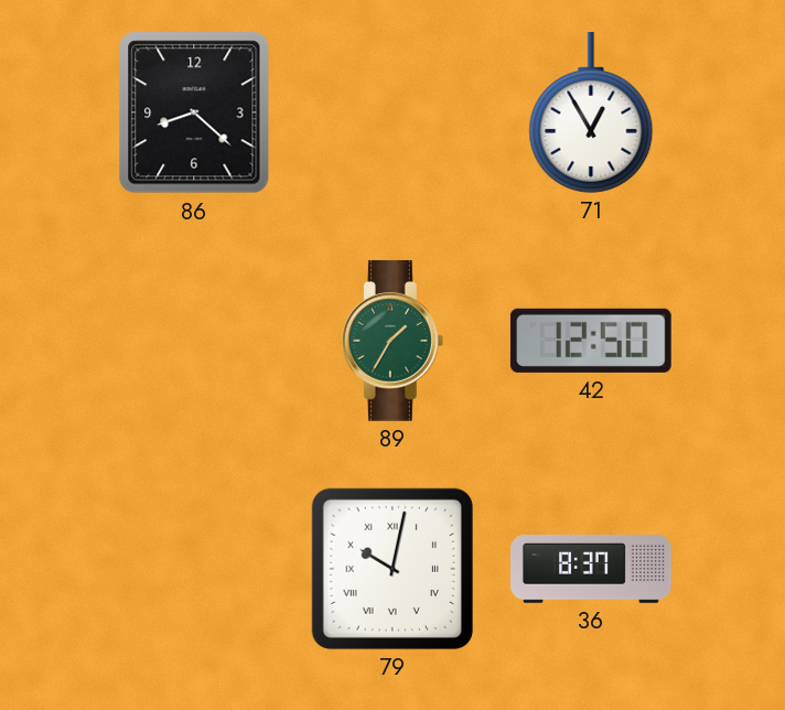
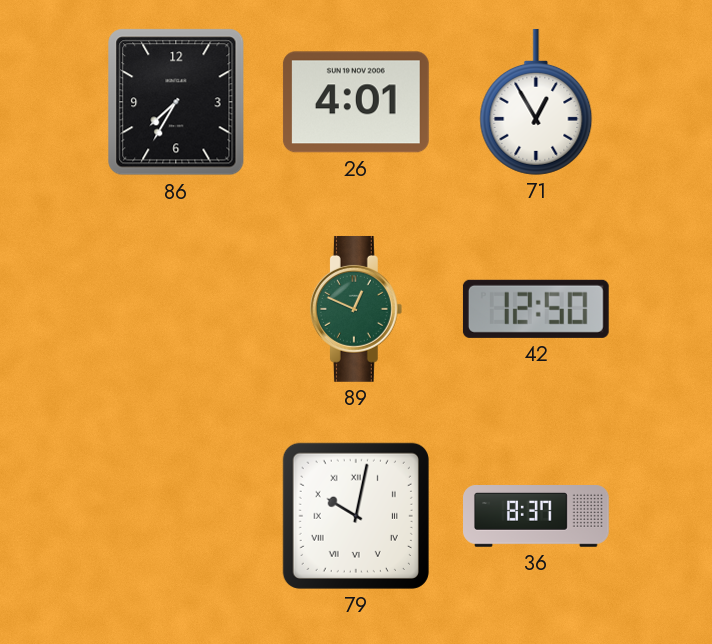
86: 8:22 -> 7:35
26: none -> 4:01
89: 1:35 -> 12:49
